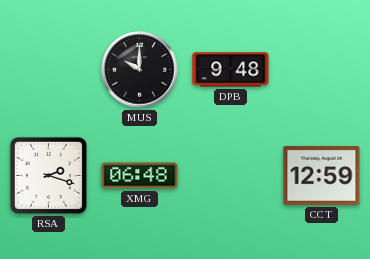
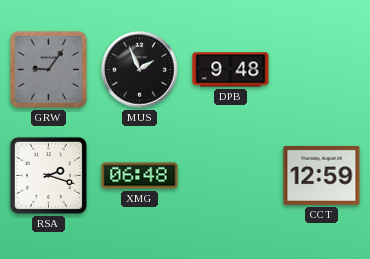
GRW: none -> 9:06
MUS: 10:00 -> 1:56
